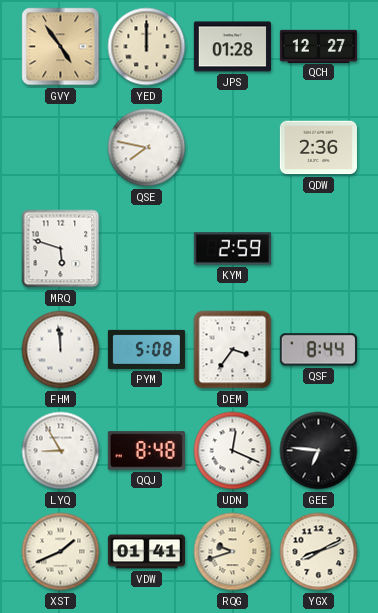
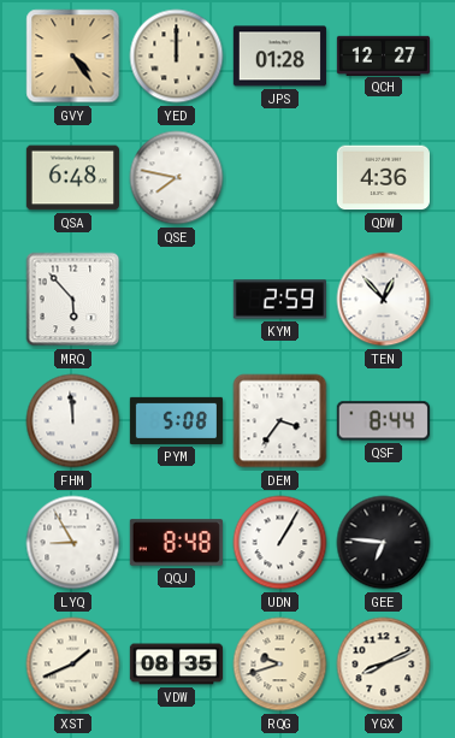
GVY: 4:54 -> 4:24
QSA: none -> 6:48
QDW: 2:36 -> 4:36
MRQ: 5:48 -> 5:53
TEN: none -> 12:53
UDN: 12:19 -> 1:05
VDW: 01:41 -> 08:35
